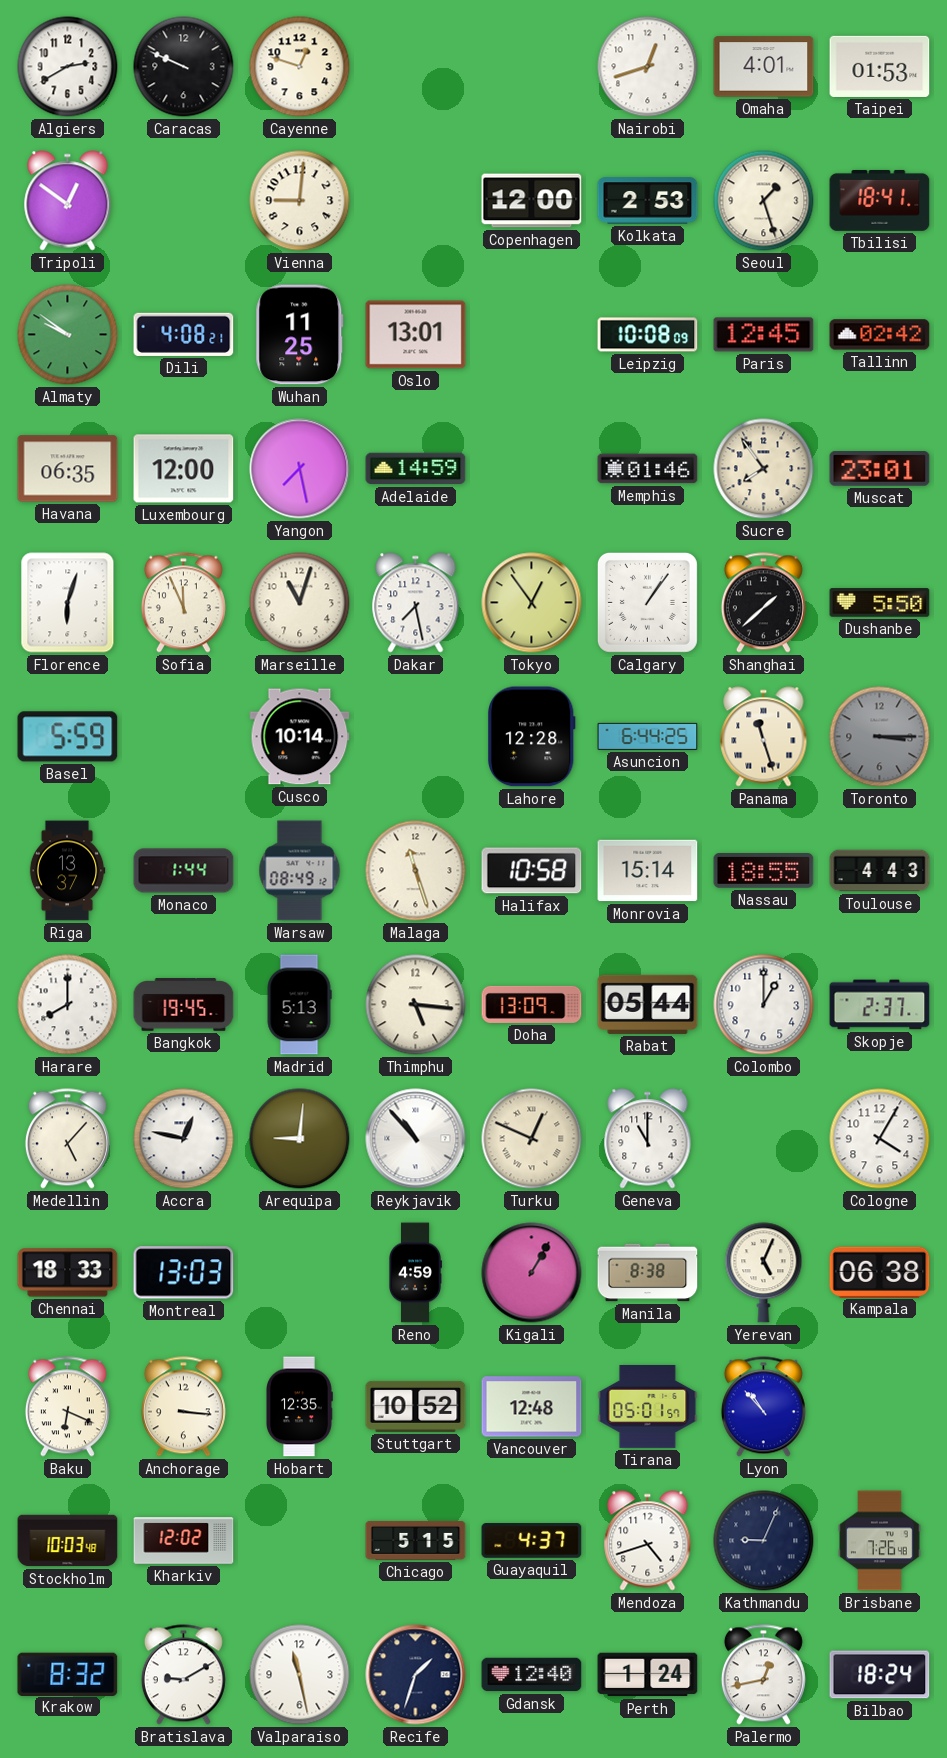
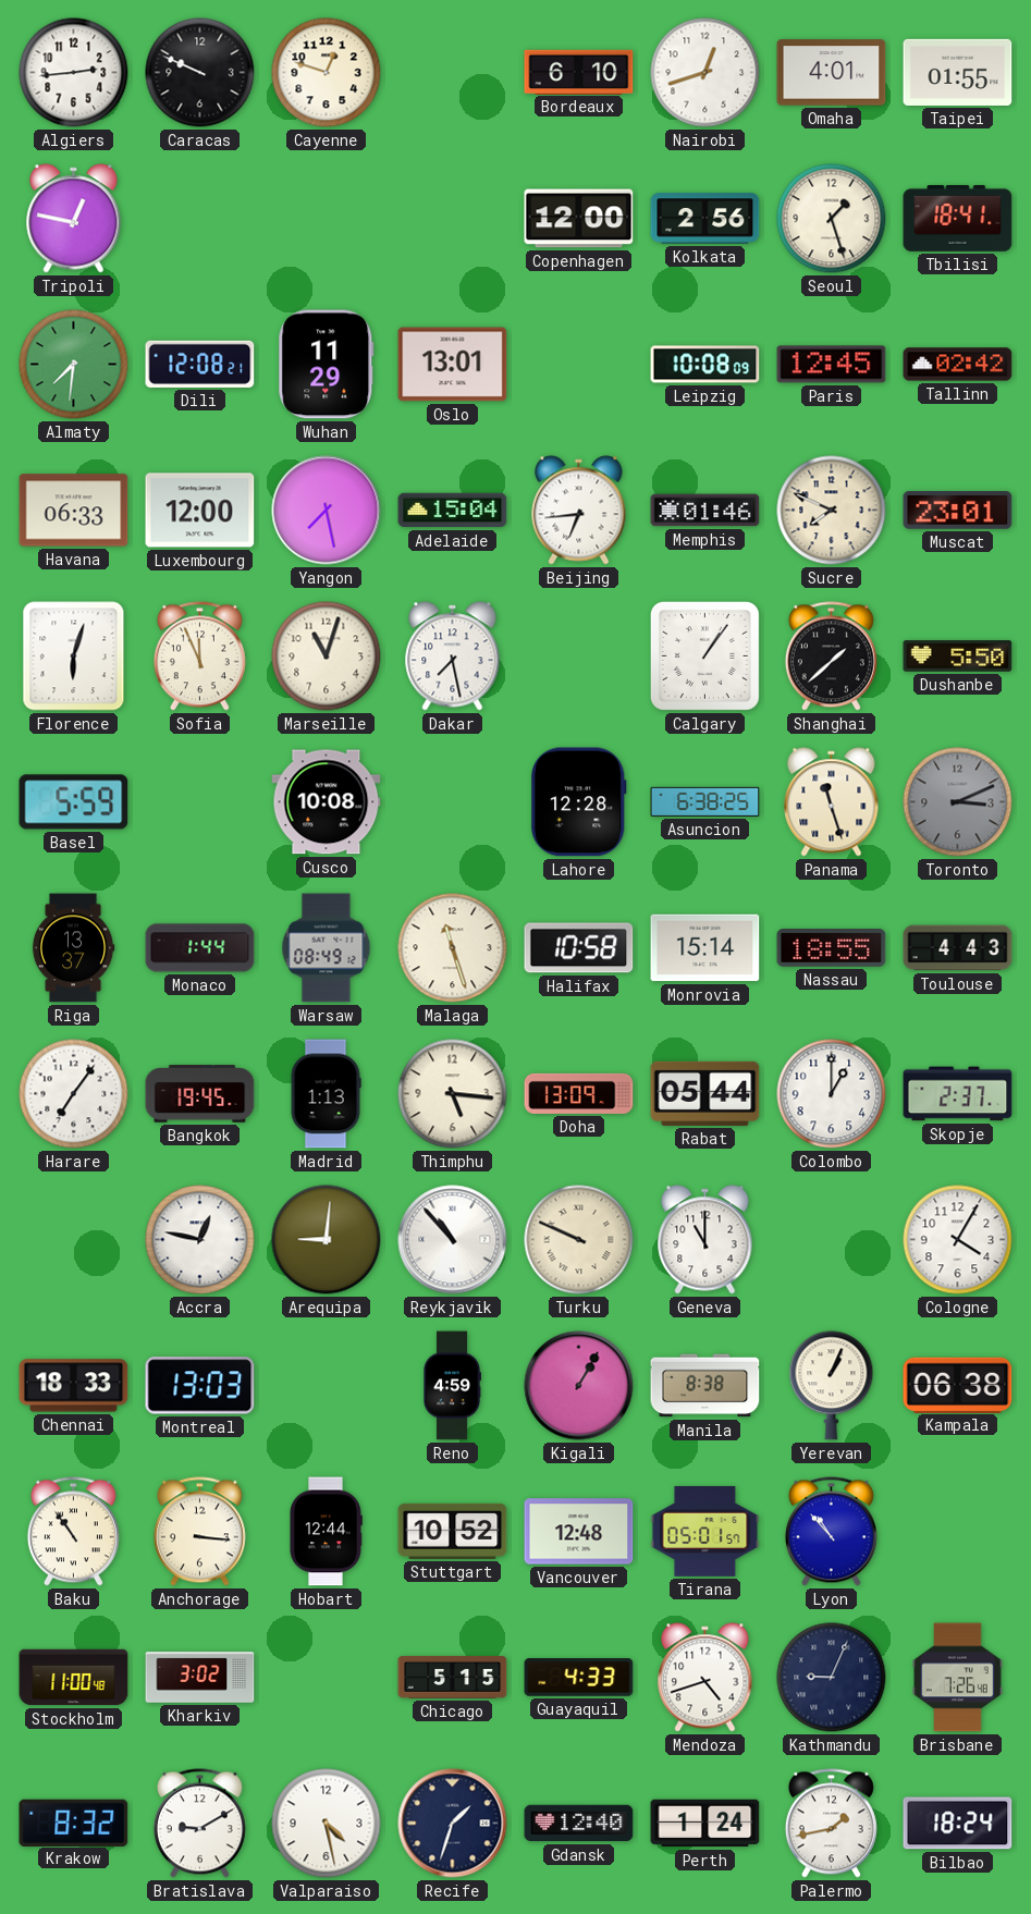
Algiers: 2:40 -> 2:44
Bordeaux: none -> 6:10
Taipei: 01:53 -> 01:55
Tripoli: 12:51 -> 12:47
Vienna: 9:01 -> none
Kolkata: 2:53 -> 2:56
Almaty: 9:51 -> 7:31
Dili: 4:08 -> 12:08
Wuhan: 11:25 -> 11:29
Havana: 06:35 -> 06:33
Adelaide: 14:59 -> 15:04
Beijing: none -> 6:44
Sucre: 7:54 -> 7:49
Tokyo: 12:54 -> none
Cusco: 10:14 -> 10:08
Asuncion: 6:44 -> 6:38
Toronto: 3:15 -> 3:11
Harare: 8:00 -> 7:06
Madrid: 5:13 -> 1:13
Medellin: 5:07 -> none
Turku: 12:49 -> 9:49
Yerevan: 5:04 -> 1:04
Baku: 6:19 -> 10:54
Hobart: 12:35 -> 12:44
Stockholm: 10:03 -> 11:00
Kharkiv: 12:02 -> 3:02
Guayaquil: 4:37 -> 4:33
Valparaiso: 11:28 -> 4:28
Palermo: 12:43 -> 1:43
